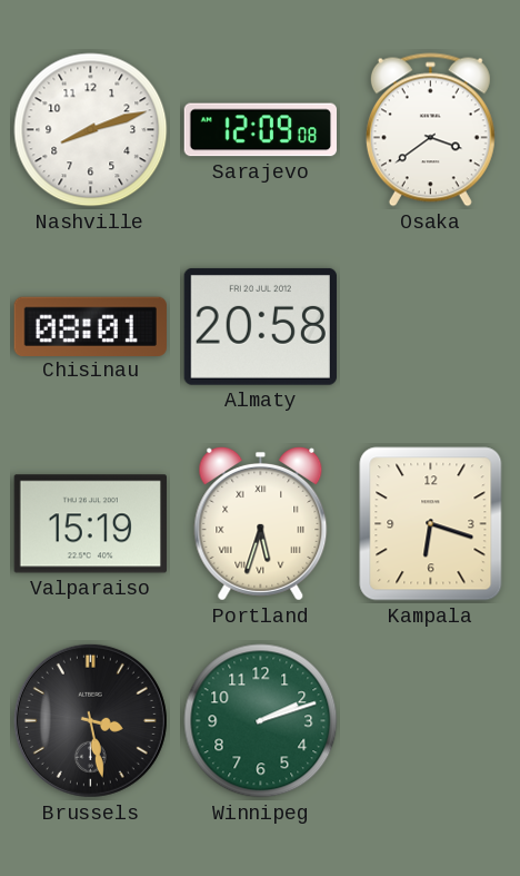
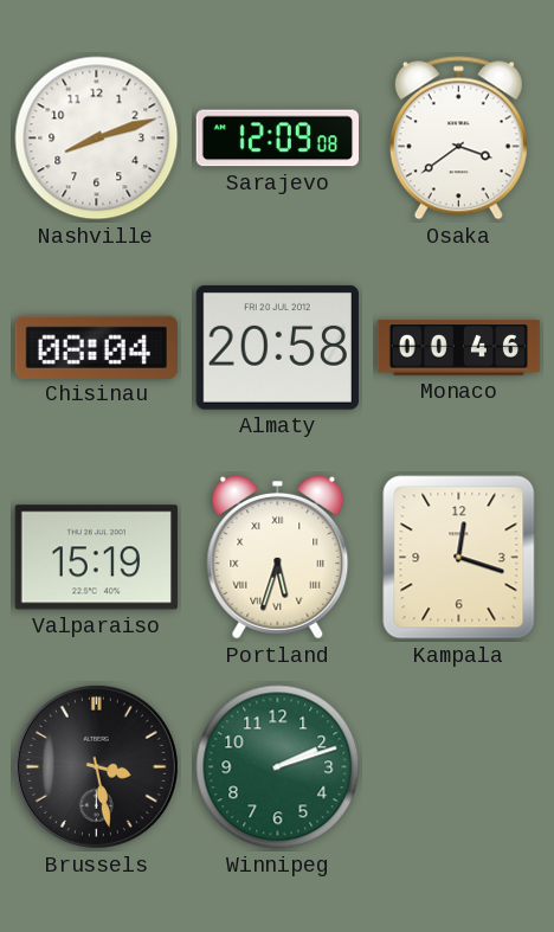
Chisinau: 08:01 -> 08:04
Monaco: none -> 00:46
Kampala: 6:18 -> 12:18
